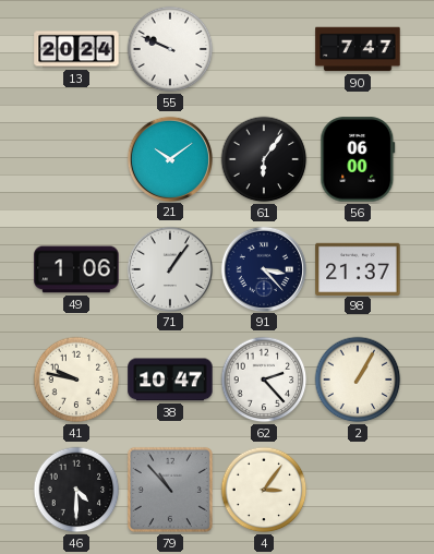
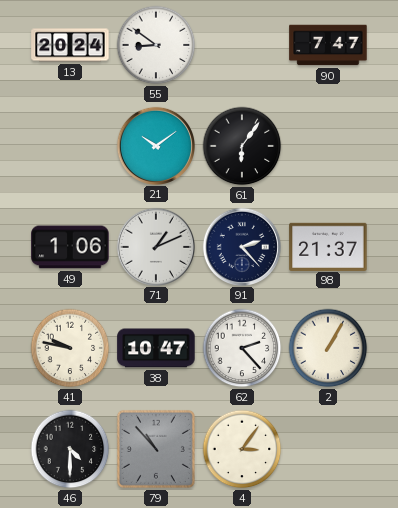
55: 9:49 -> 8:51
56: 06:00 -> none
71: 1:06 -> 1:11
91: 3:23 -> 2:23
